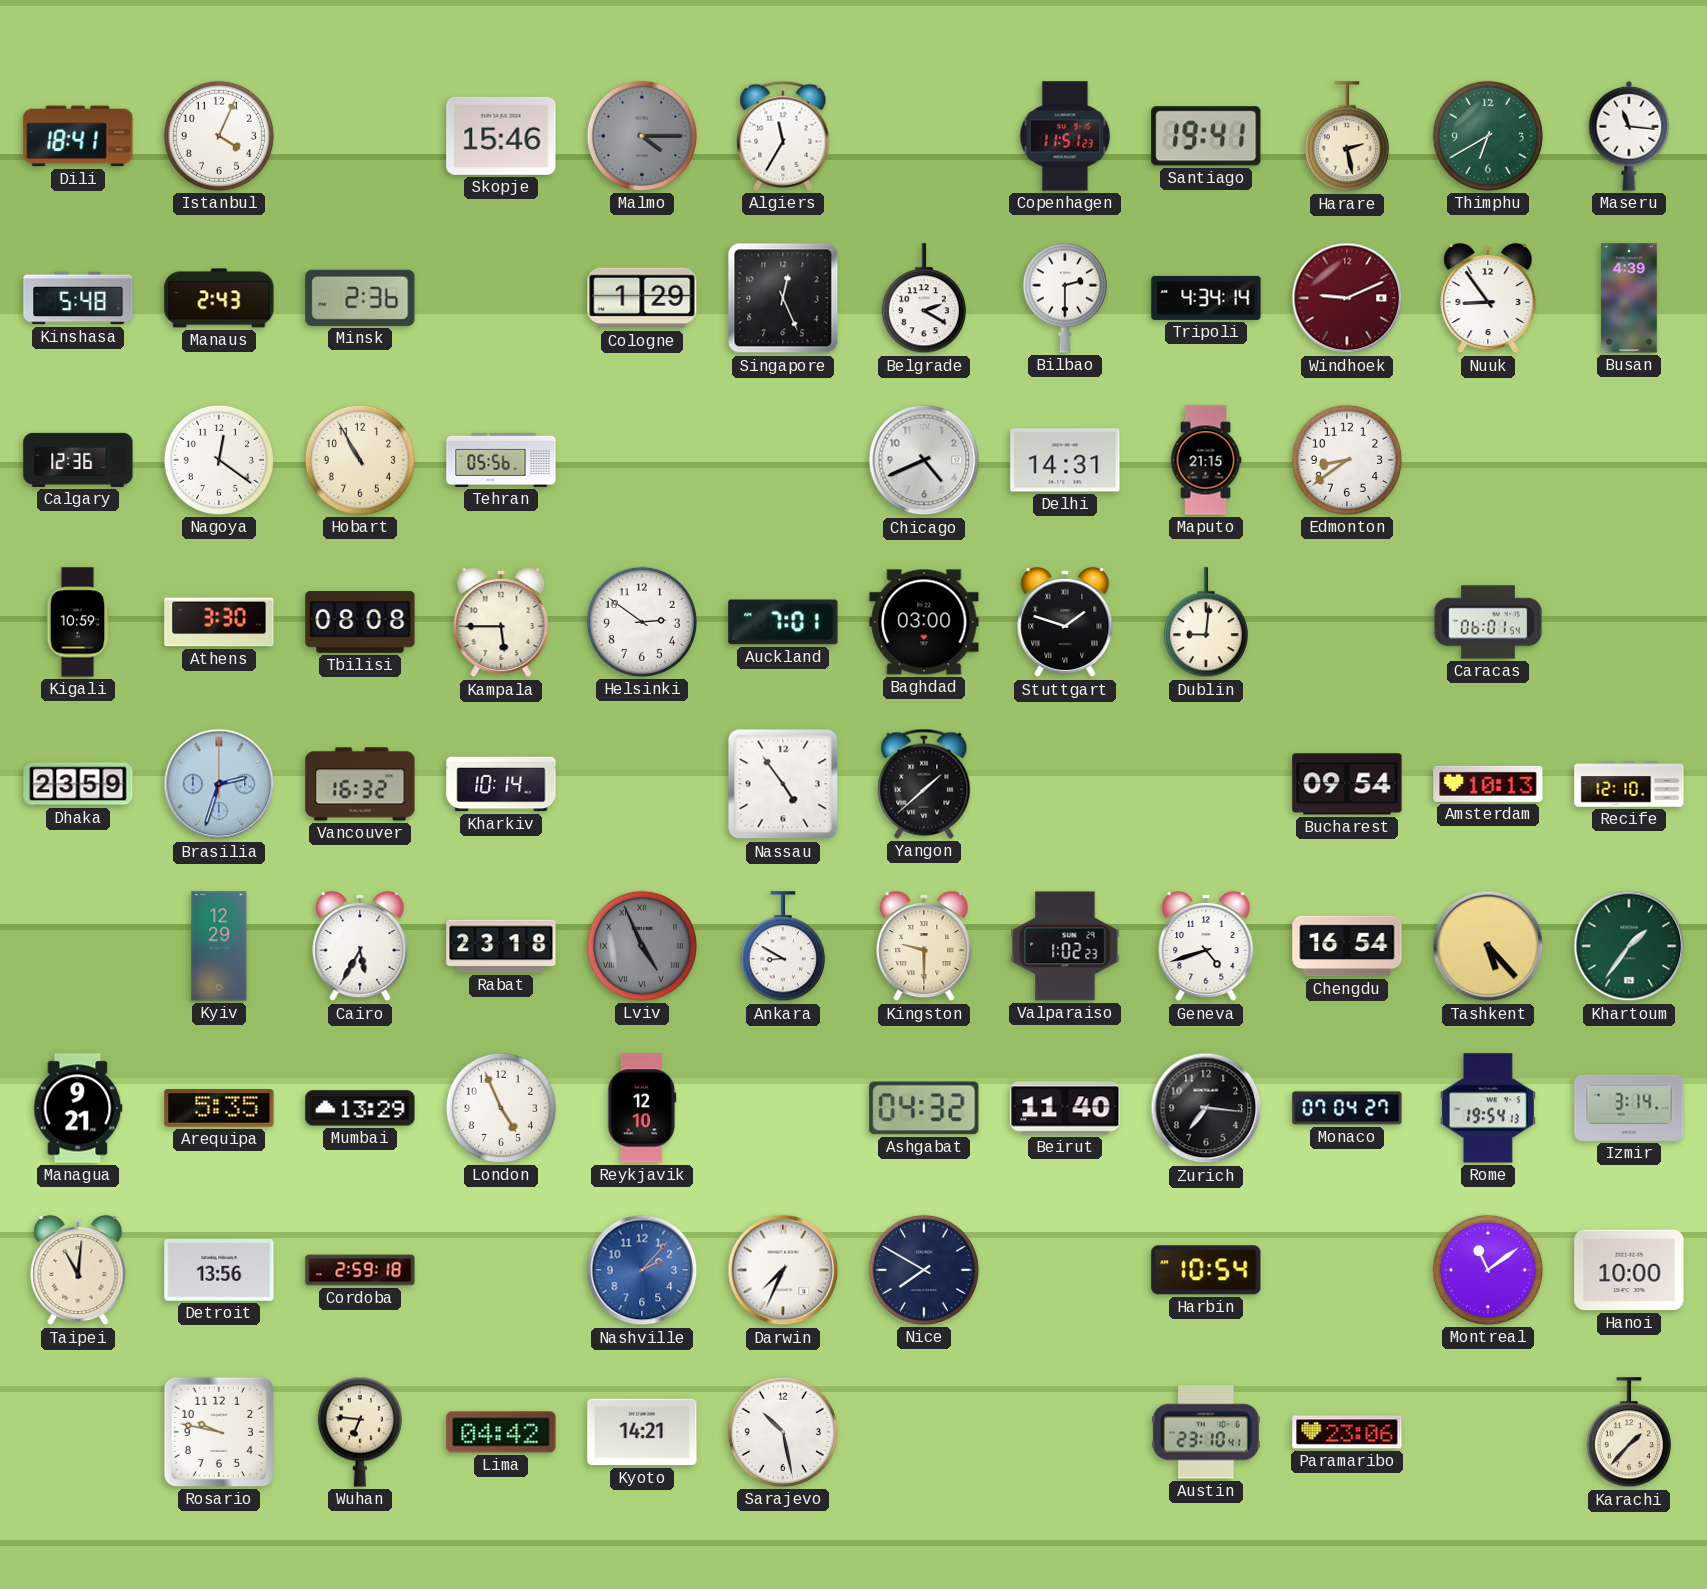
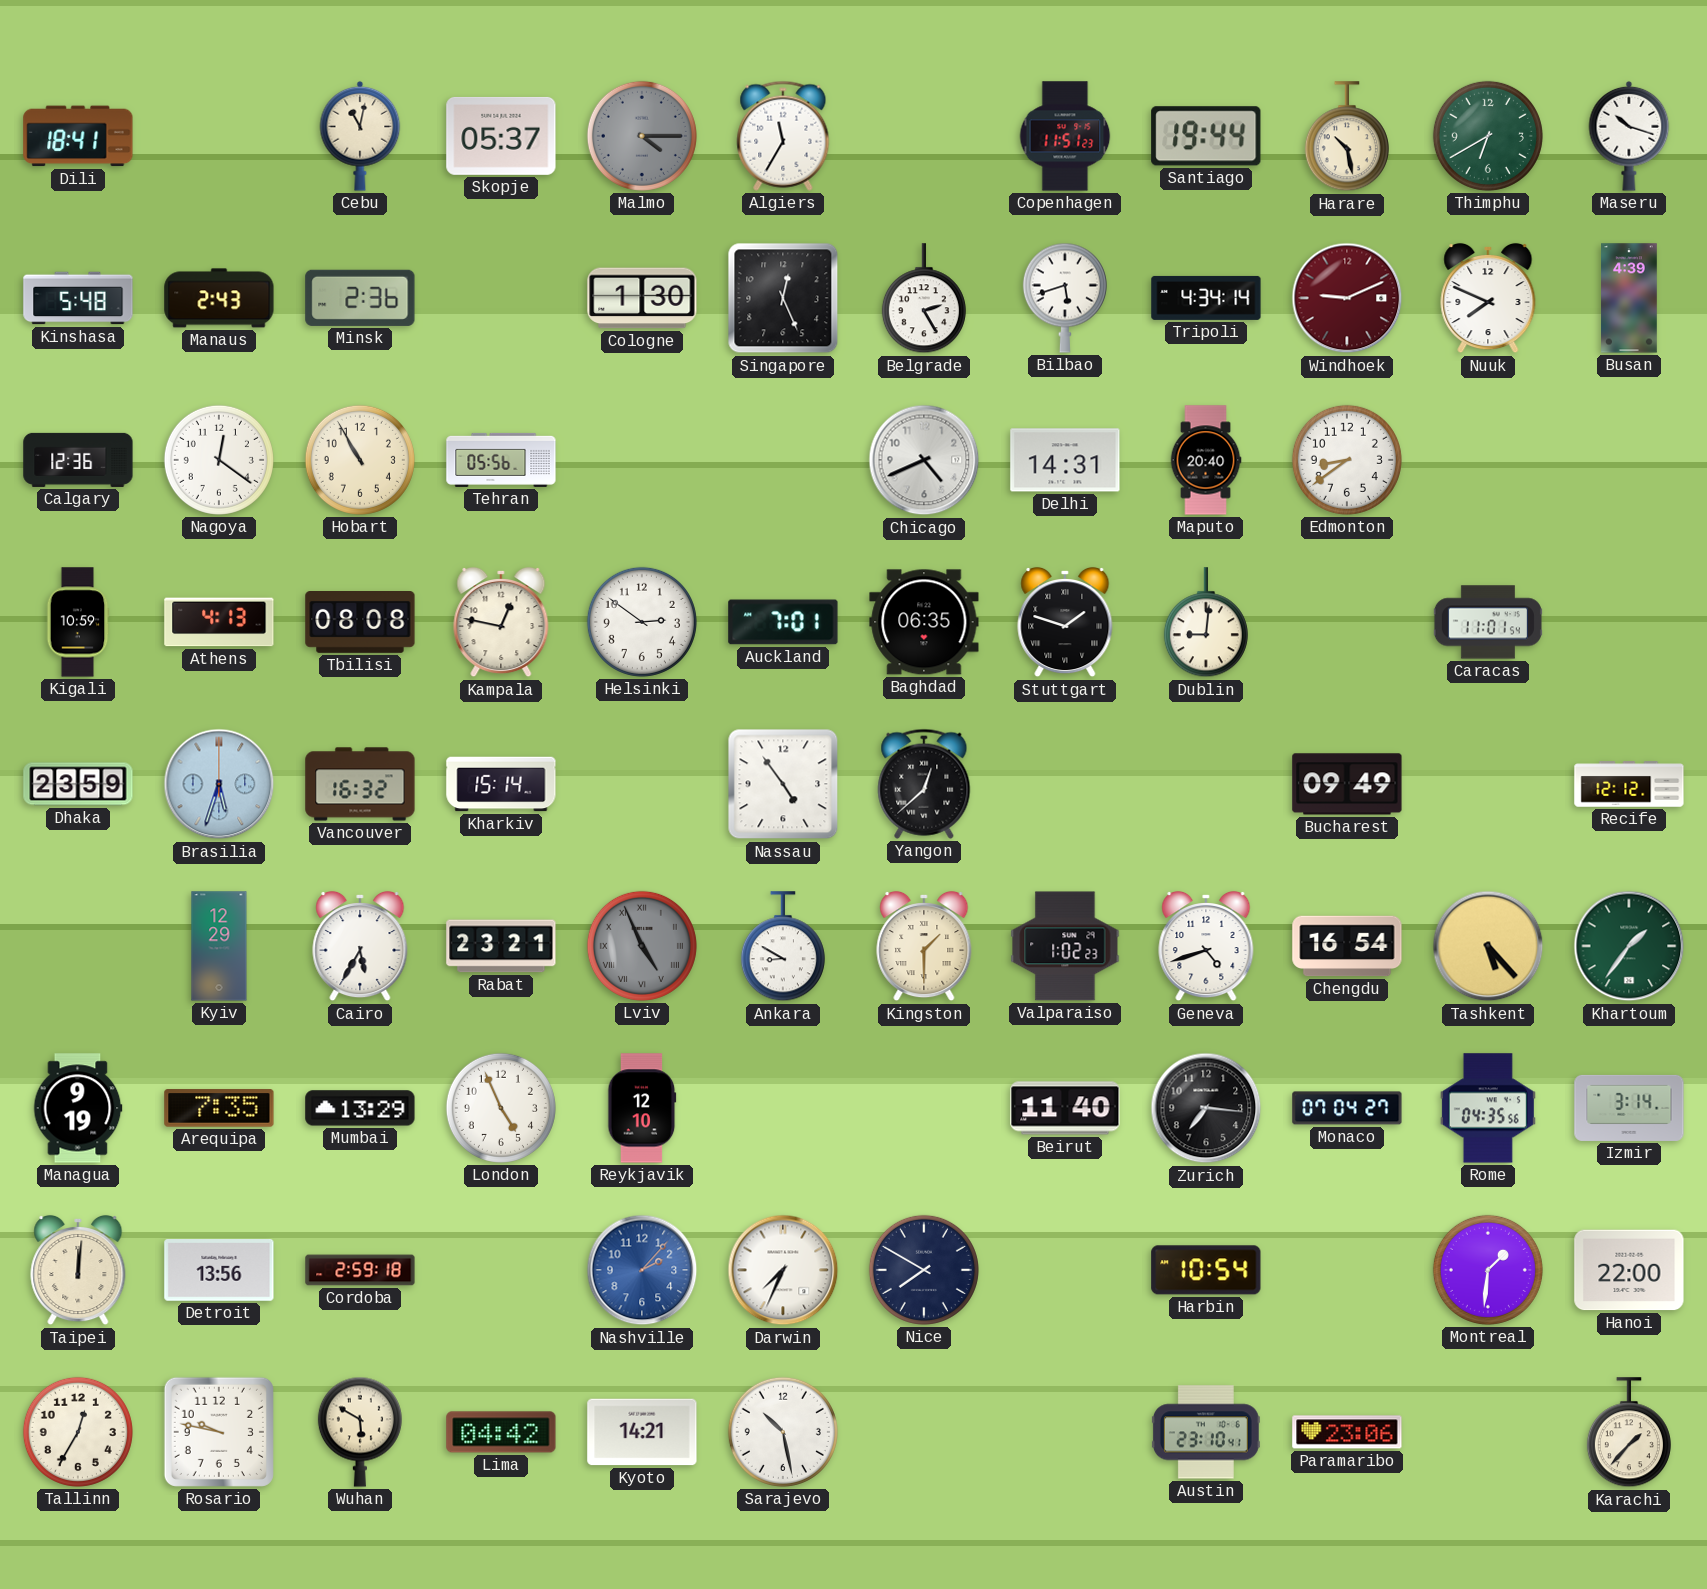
Istanbul: 4:04 -> none
Cebu: none -> 11:02
Skopje: 15:46 -> 05:37
Santiago: 19:41 -> 19:44
Harare: 2:28 -> 10:28
Maseru: 11:16 -> 10:18
Cologne: 1:29 -> 1:30
Belgrade: 2:20 -> 2:25
Bilbao: 2:30 -> 5:42
Nuuk: 8:54 -> 7:49
Maputo: 21:15 -> 20:40
Athens: 3:30 -> 4:13
Kampala: 5:45 -> 12:47
Baghdad: 03:00 -> 06:35
Caracas: 06:01 -> 11:01
Brasilia: 2:33 -> 5:33
Kharkiv: 10:14 -> 15:14
Yangon: 1:38 -> 12:38
Bucharest: 09:54 -> 09:49
Amsterdam: 10:13 -> none
Recife: 12:10 -> 12:12
Rabat: 23:18 -> 23:21
Kingston: 9:30 -> 1:30
Managua: 9:21 -> 9:19
Arequipa: 5:35 -> 7:35
Ashgabat: 04:32 -> none
Rome: 19:54 -> 04:35
Taipei: 11:01 -> 12:01
Montreal: 11:09 -> 1:31
Hanoi: 10:00 -> 22:00
Tallinn: none -> 12:35
Wuhan: 6:46 -> 5:50
